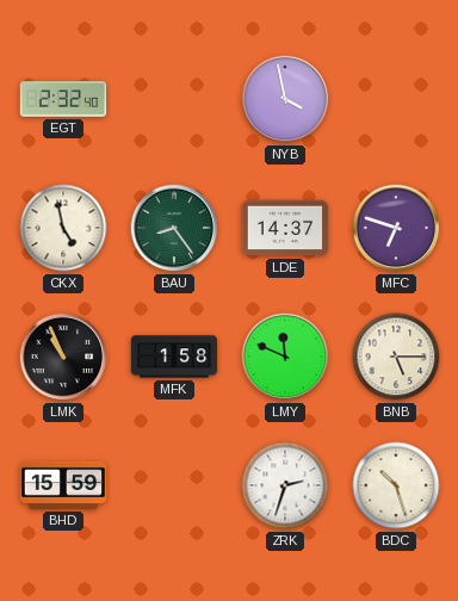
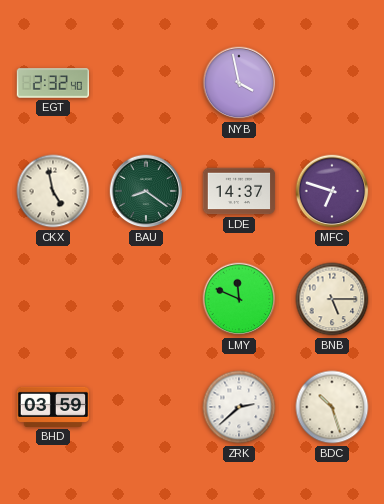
BAU: 8:24 -> 8:21
LMK: 10:56 -> none
MFK: 1:58 -> none
BHD: 15:59 -> 03:59
ZRK: 2:33 -> 2:38
